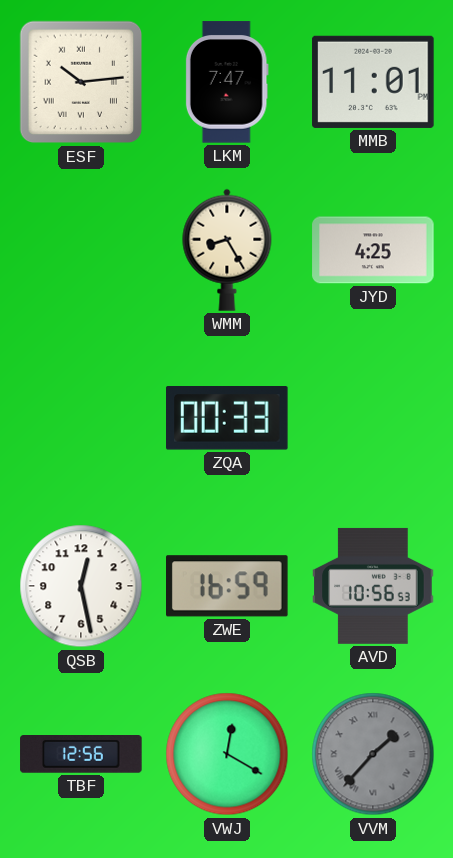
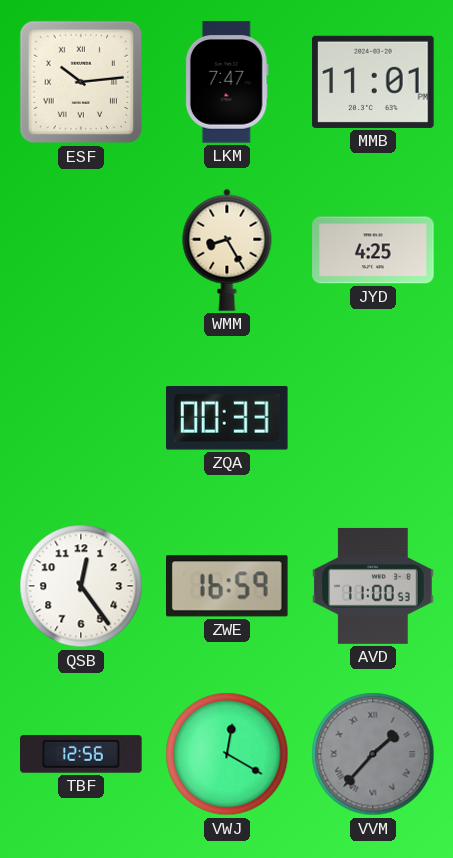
QSB: 12:28 -> 12:24
AVD: 10:56 -> 11:00
